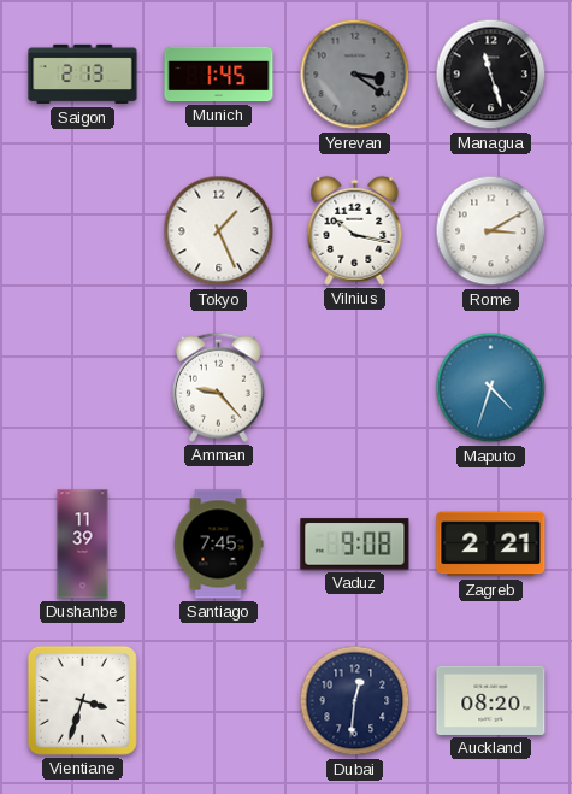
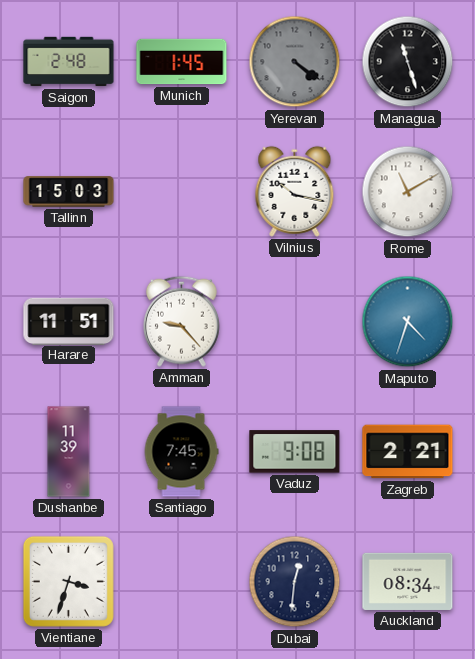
Saigon: 2:13 -> 2:48
Yerevan: 3:21 -> 4:21
Tallinn: none -> 15:03
Tokyo: 1:26 -> none
Rome: 3:10 -> 11:10
Harare: none -> 11:51
Auckland: 08:20 -> 08:34
